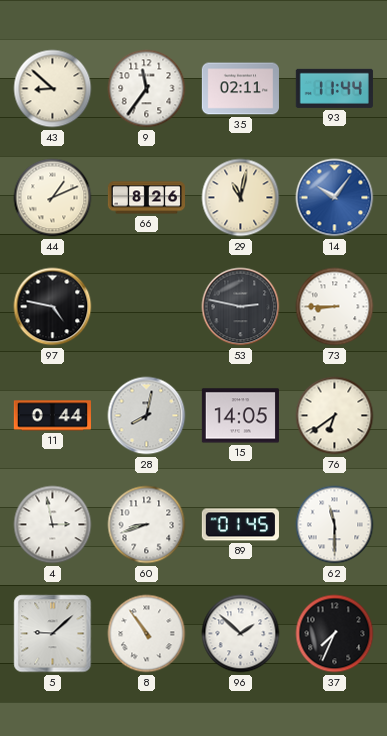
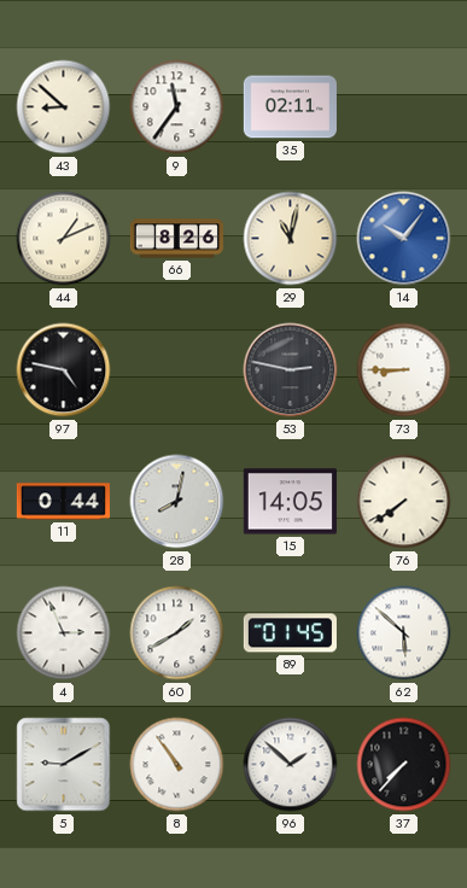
93: 11:44 -> none
76: 6:39 -> 7:39
4: 2:58 -> 2:56
60: 8:42 -> 1:40
62: 11:30 -> 5:52
5: 9:08 -> 9:10
37: 7:34 -> 7:37
